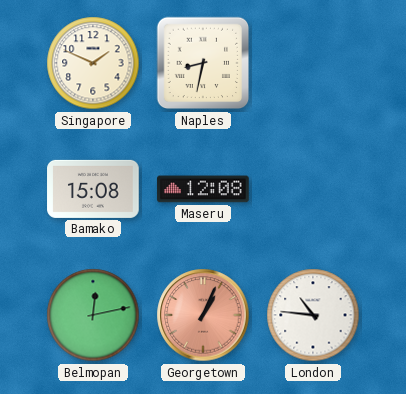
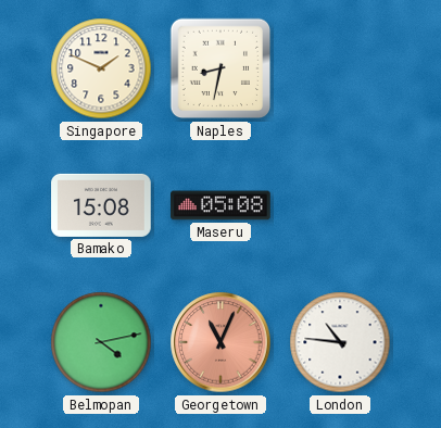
Maseru: 12:08 -> 05:08
Belmopan: 12:13 -> 4:13
Georgetown: 1:04 -> 11:04
